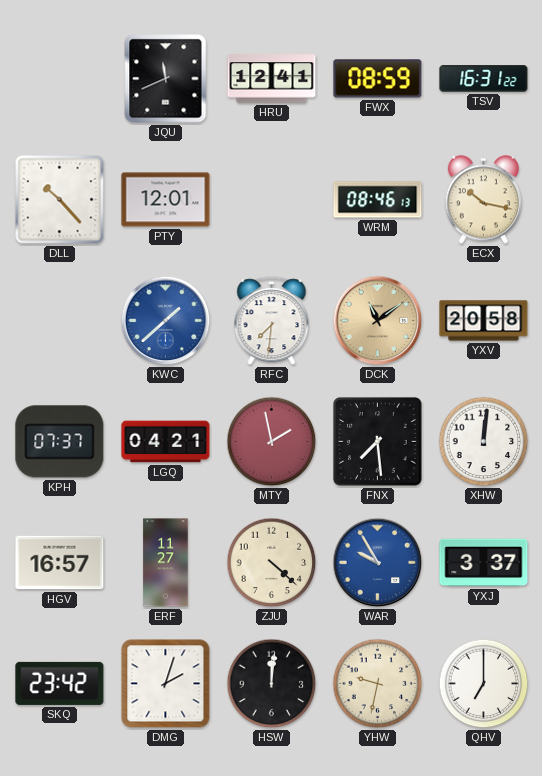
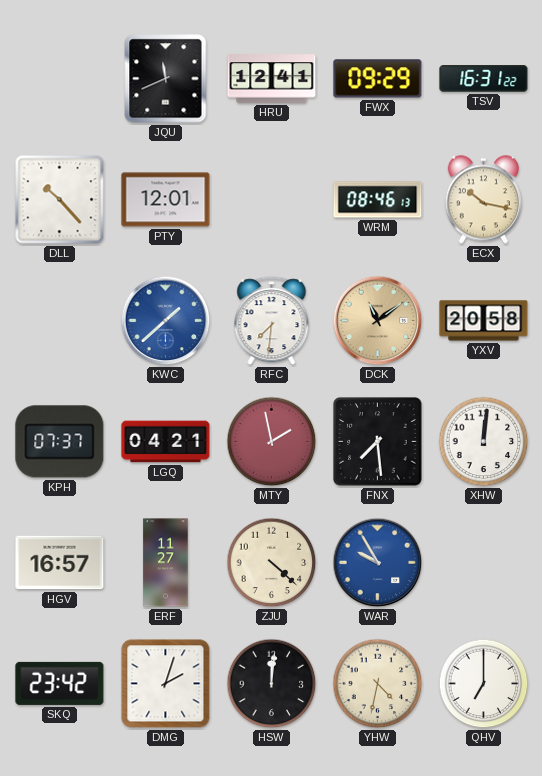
FWX: 08:59 -> 09:29
YXJ: 3:37 -> none
YHW: 9:32 -> 4:32
